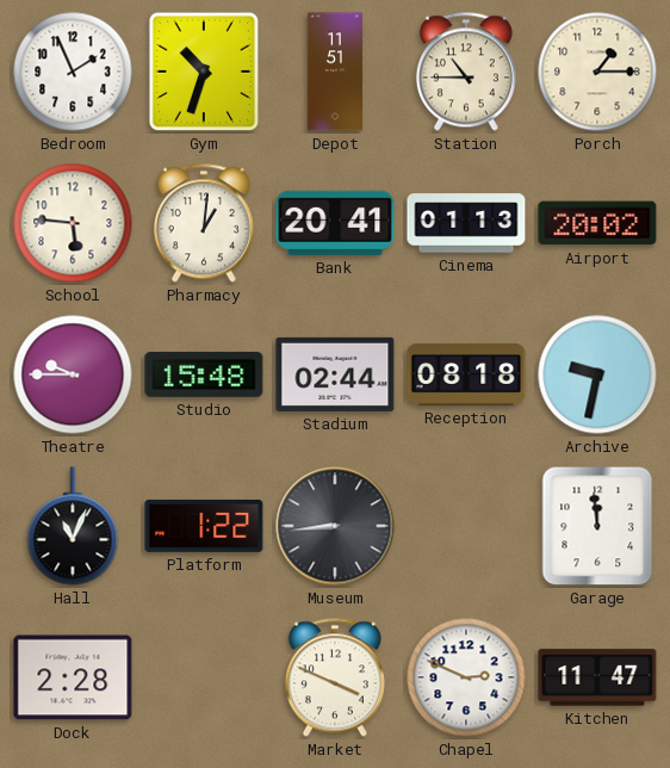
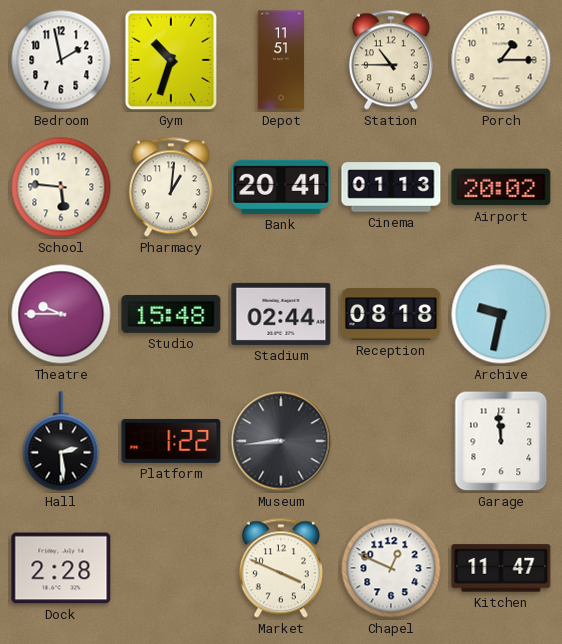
Bedroom: 1:56 -> 1:58
Hall: 11:04 -> 2:29
Chapel: 2:49 -> 12:49
